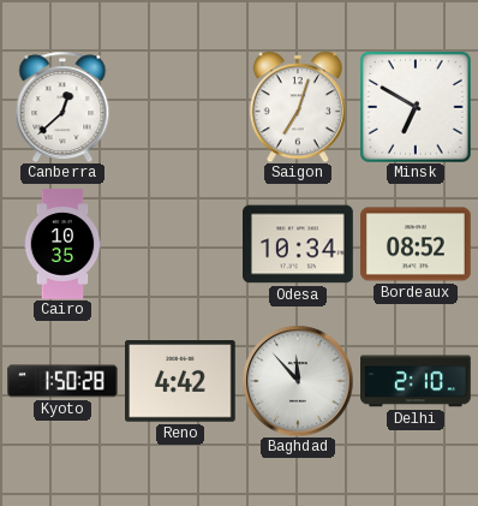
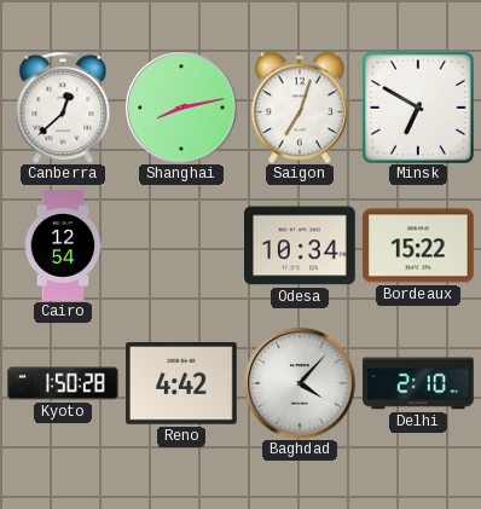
Shanghai: none -> 8:13
Cairo: 10:35 -> 12:54
Bordeaux: 08:52 -> 15:22
Baghdad: 11:53 -> 4:07
